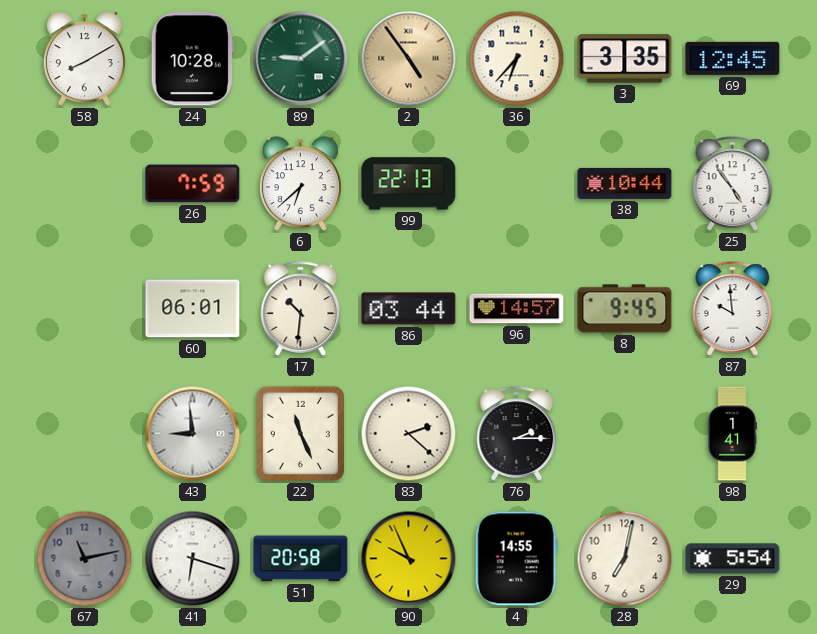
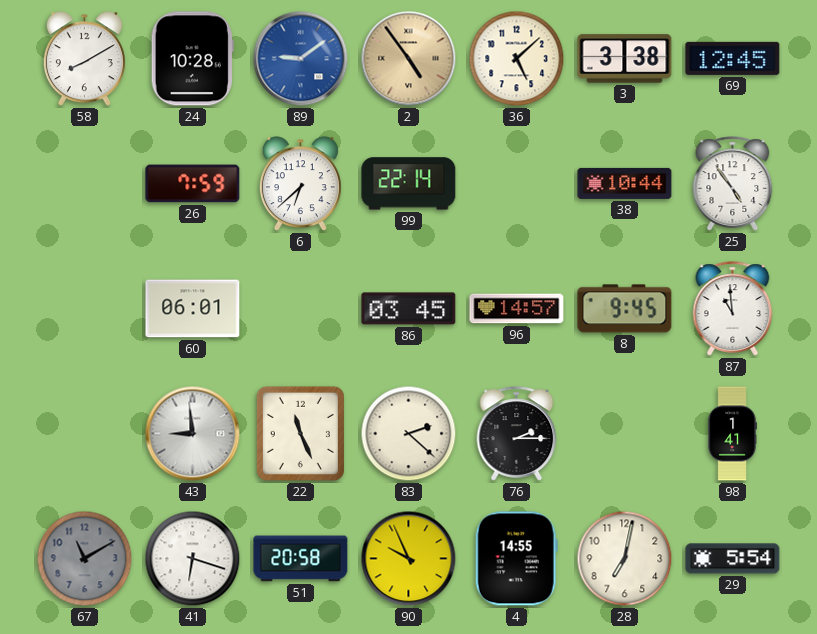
89 dial: green -> blue
36: 6:37 -> 5:08
3: 3:35 -> 3:38
99: 22:13 -> 22:14
17: 10:31 -> none
86: 03:44 -> 03:45
87: 9:59 -> 10:59
67: 11:13 -> 11:10
